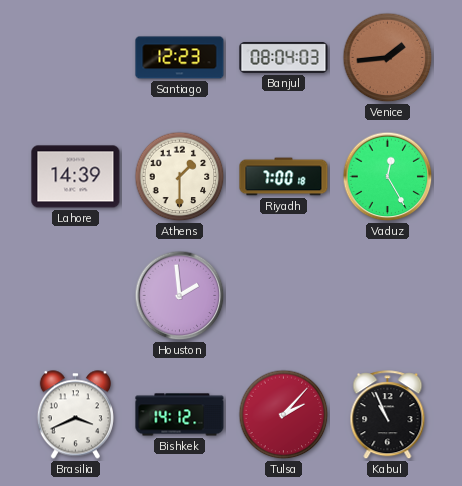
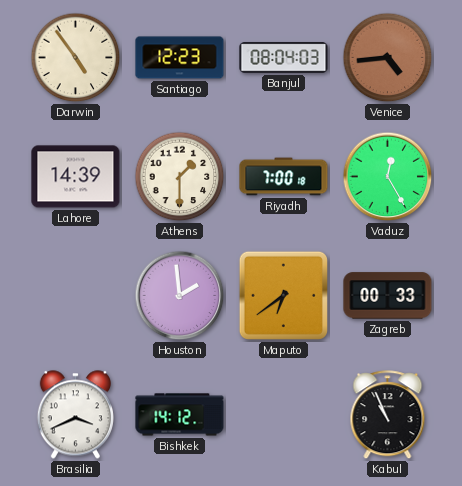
Darwin: none -> 4:54
Venice: 1:44 -> 4:44
Maputo: none -> 6:39
Zagreb: none -> 00:33
Tulsa: 2:07 -> none
